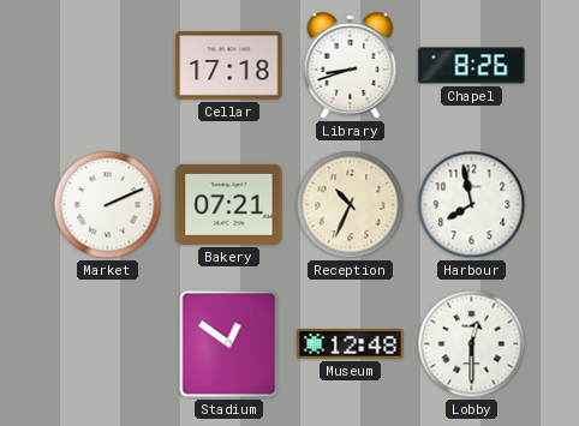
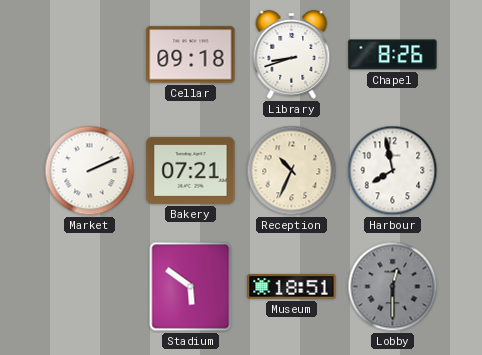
Cellar: 17:18 -> 09:18
Stadium: 12:51 -> 5:51
Museum: 12:48 -> 18:51
Lobby dial: white -> grey
